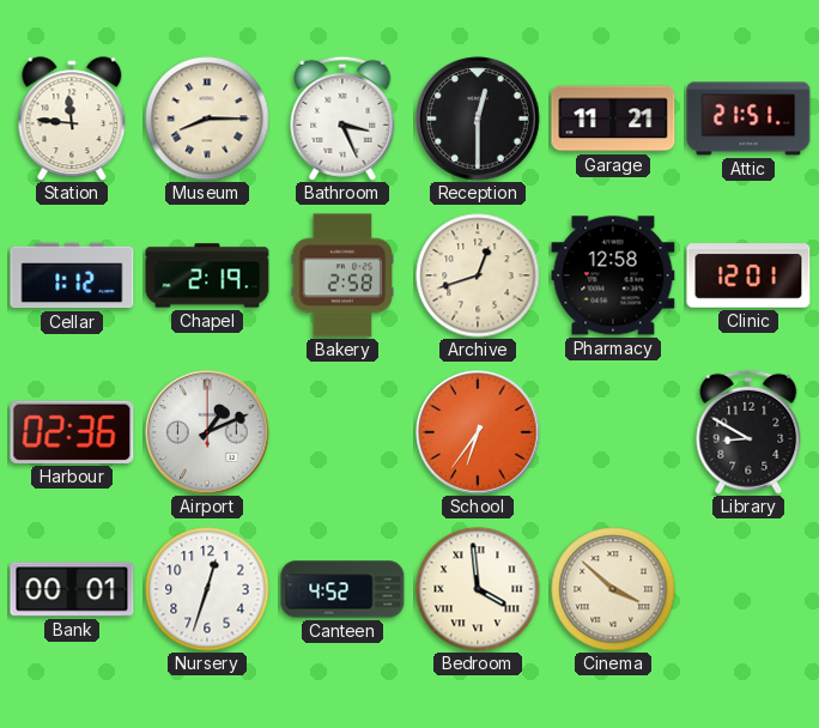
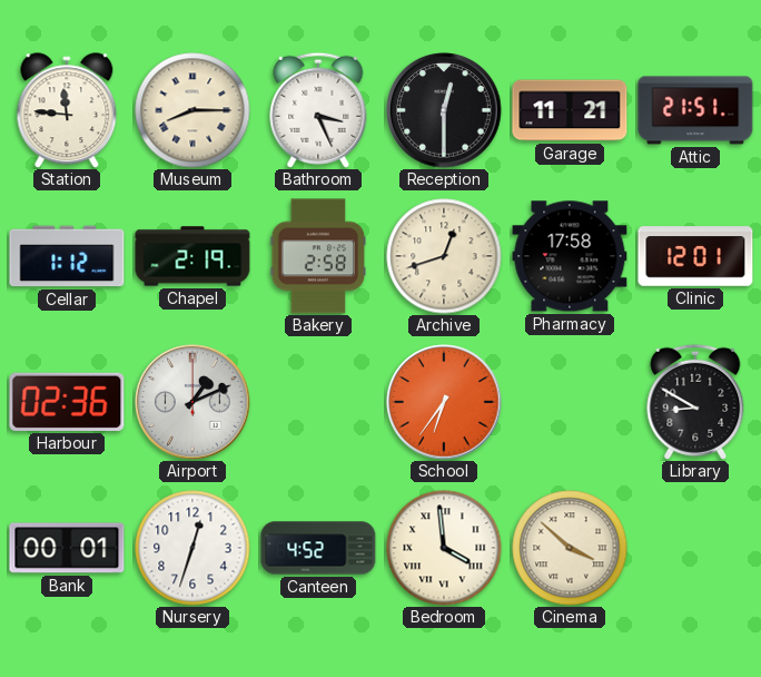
Pharmacy: 12:58 -> 17:58
